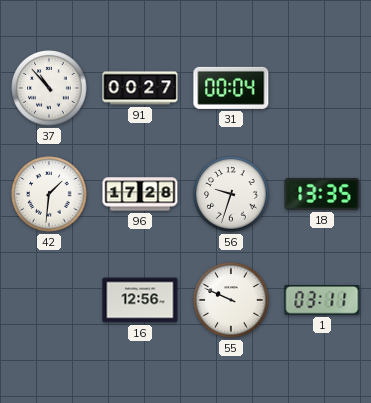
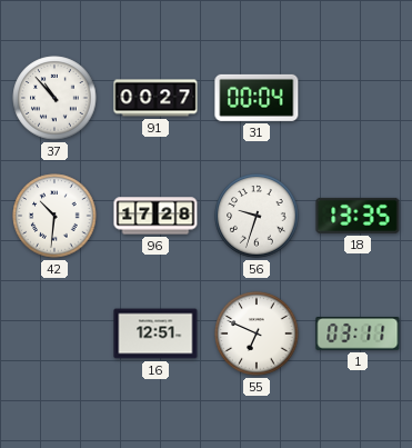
42: 1:31 -> 10:31
16: 12:56 -> 12:51
55: 9:49 -> 6:49
